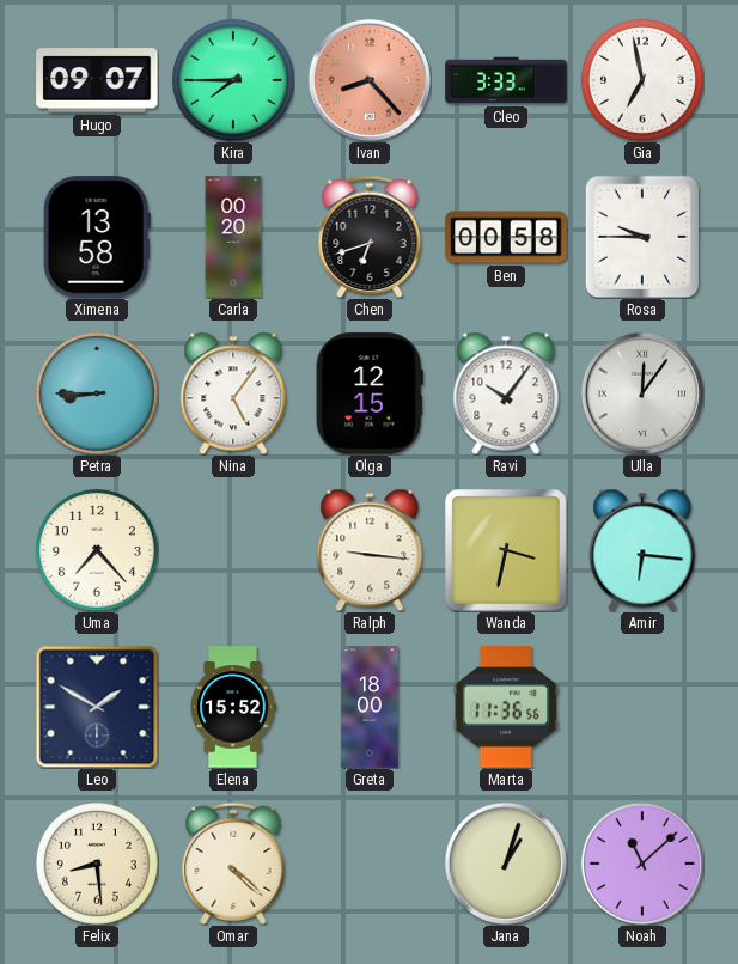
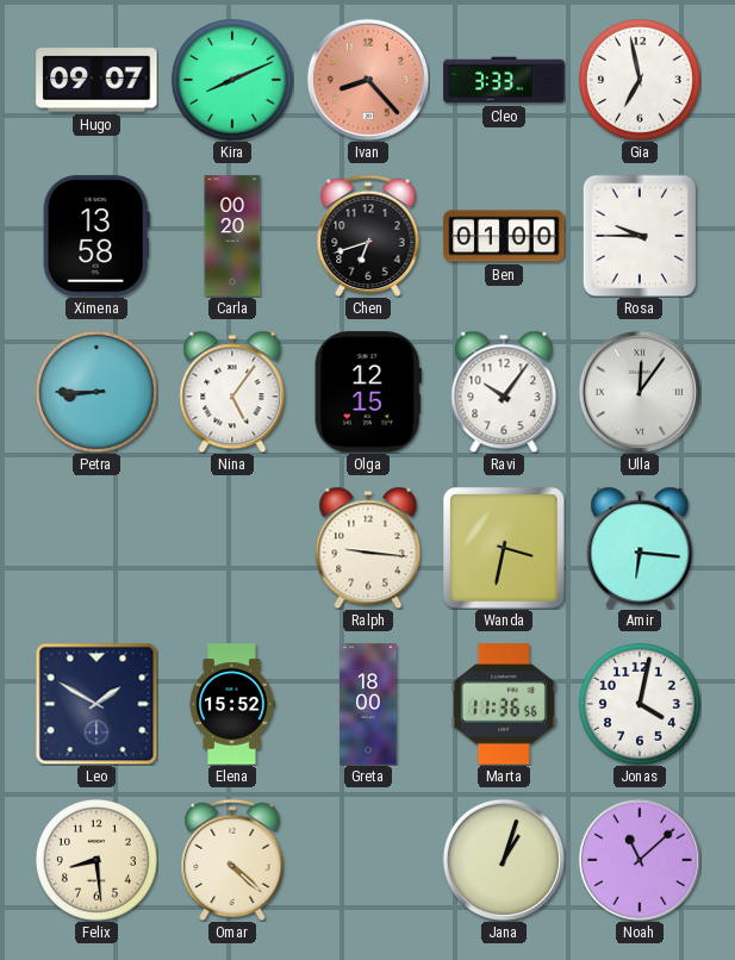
Kira: 7:45 -> 8:11
Ben: 00:58 -> 01:00
Uma: 7:23 -> none
Jonas: none -> 4:02
